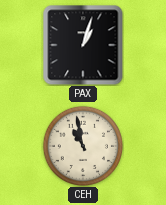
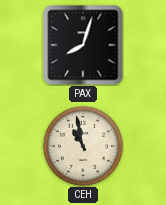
PAX: 1:03 -> 8:03
